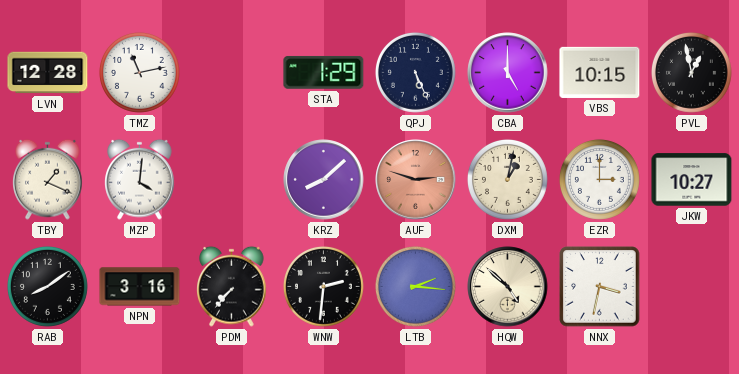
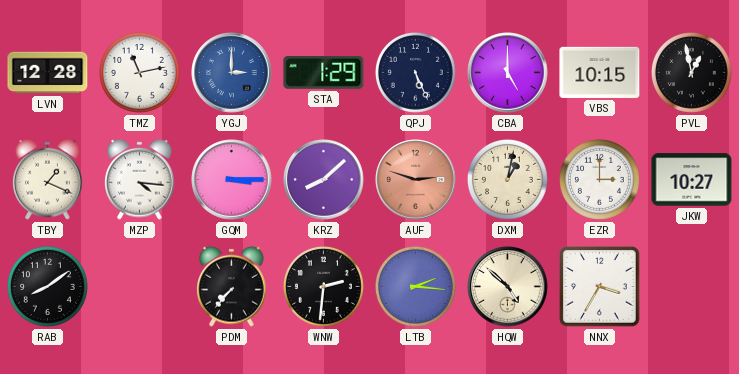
YGJ: none -> 3:00
MZP: 4:01 -> 4:16
GQM: none -> 3:15
NPN: 3:16 -> none
NNX: 3:32 -> 3:35
